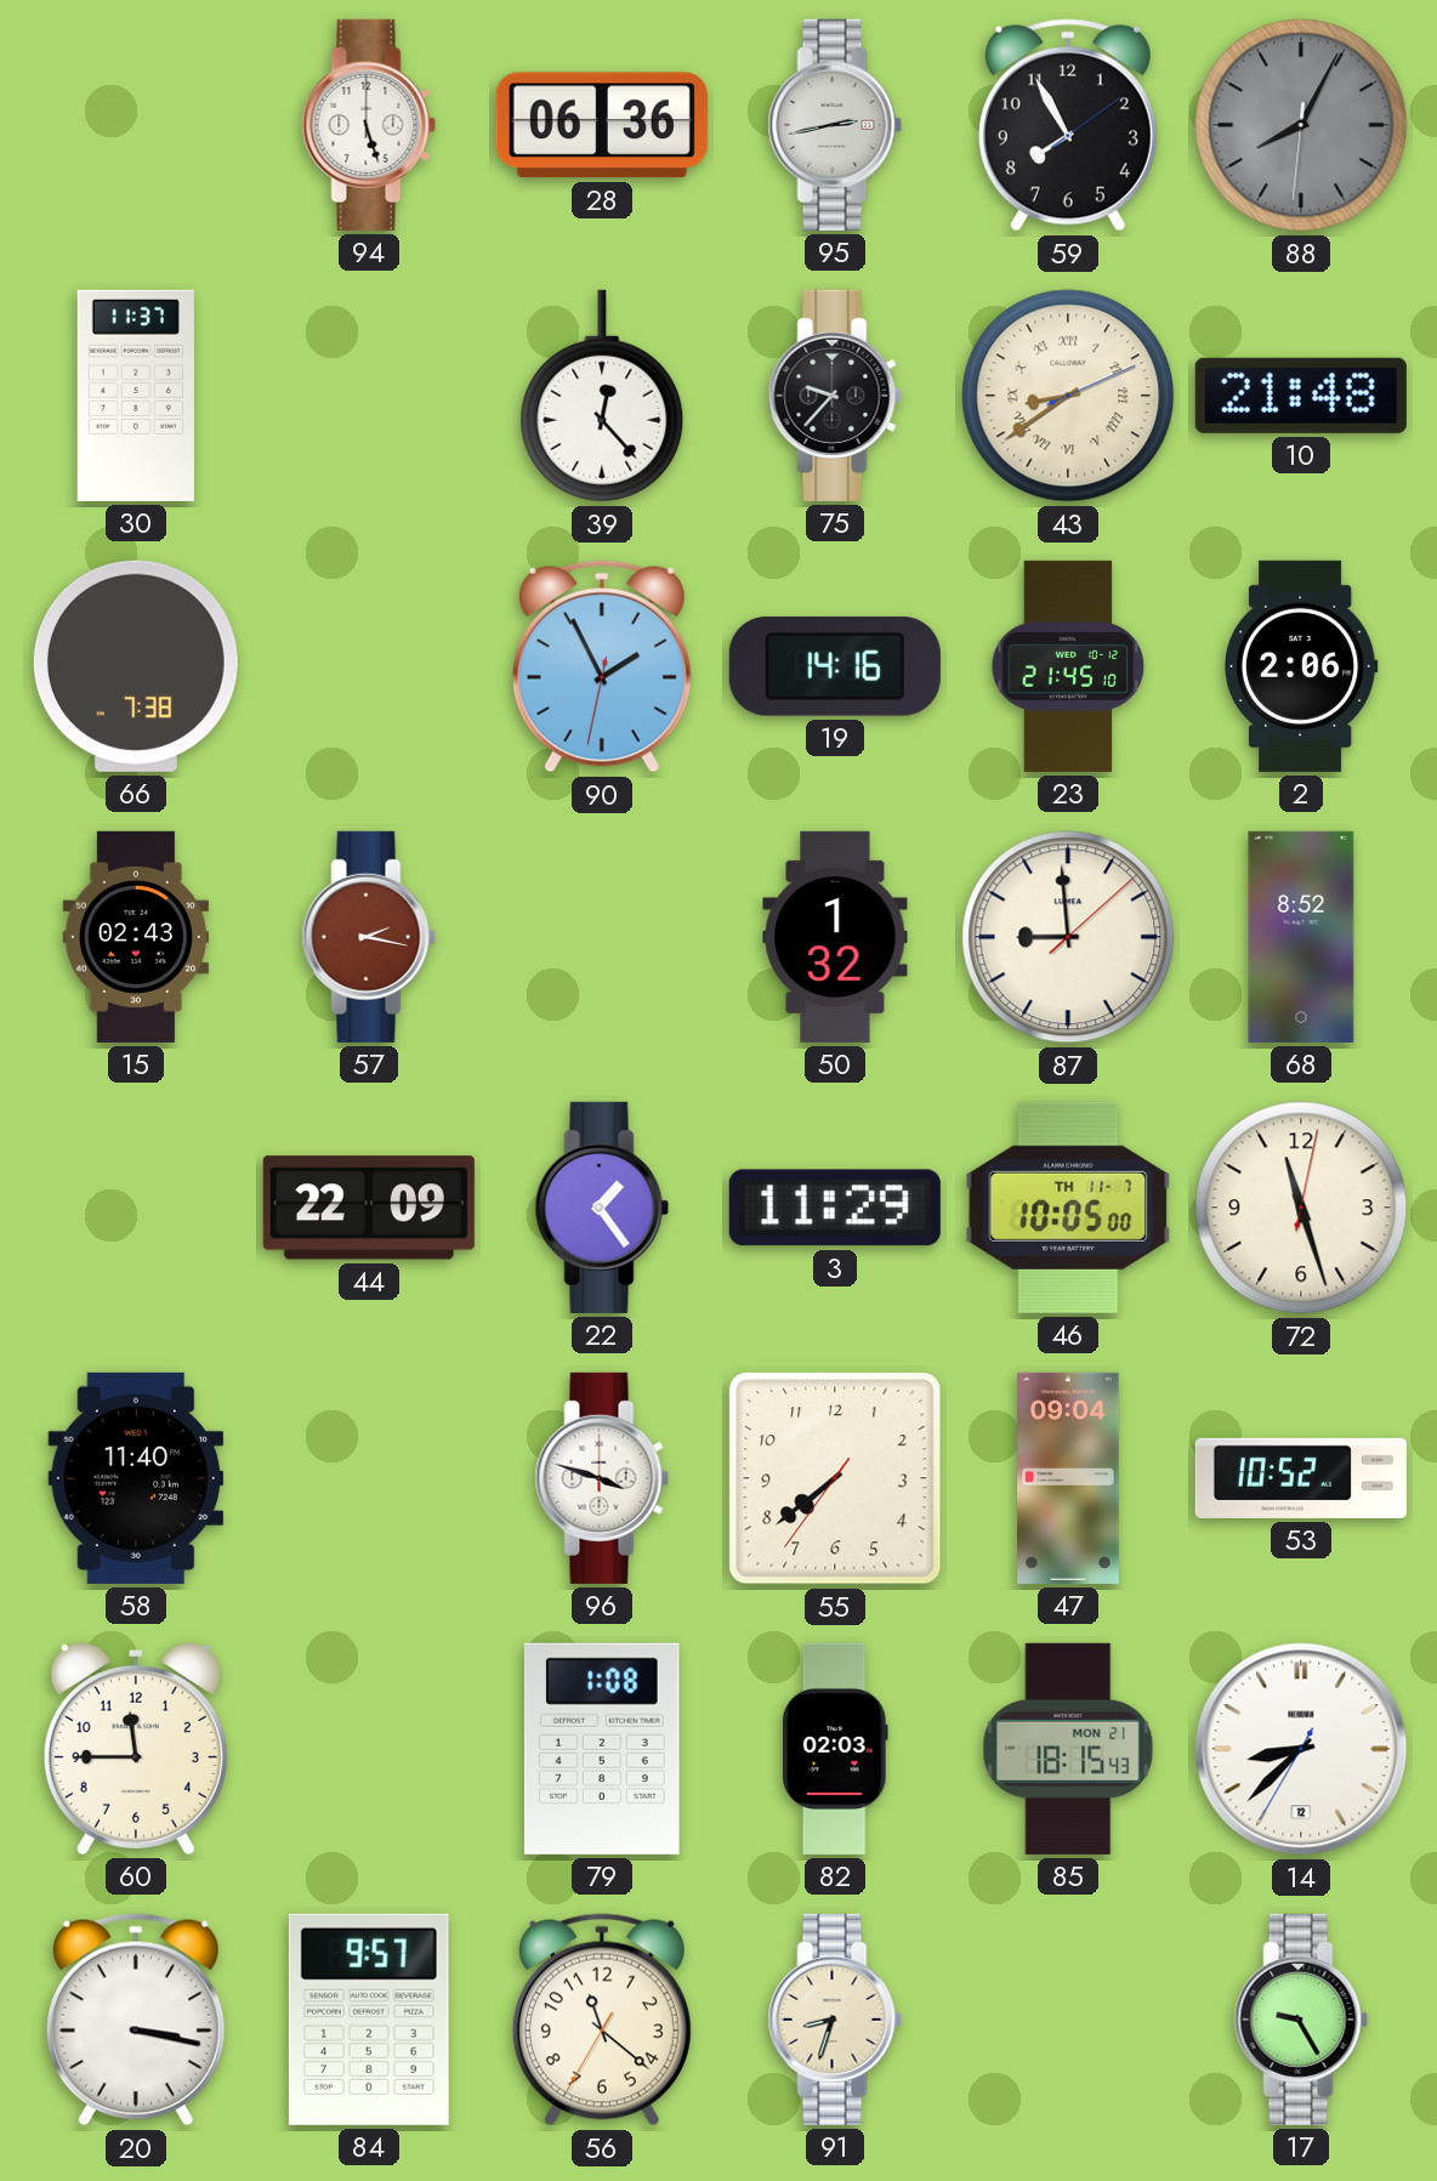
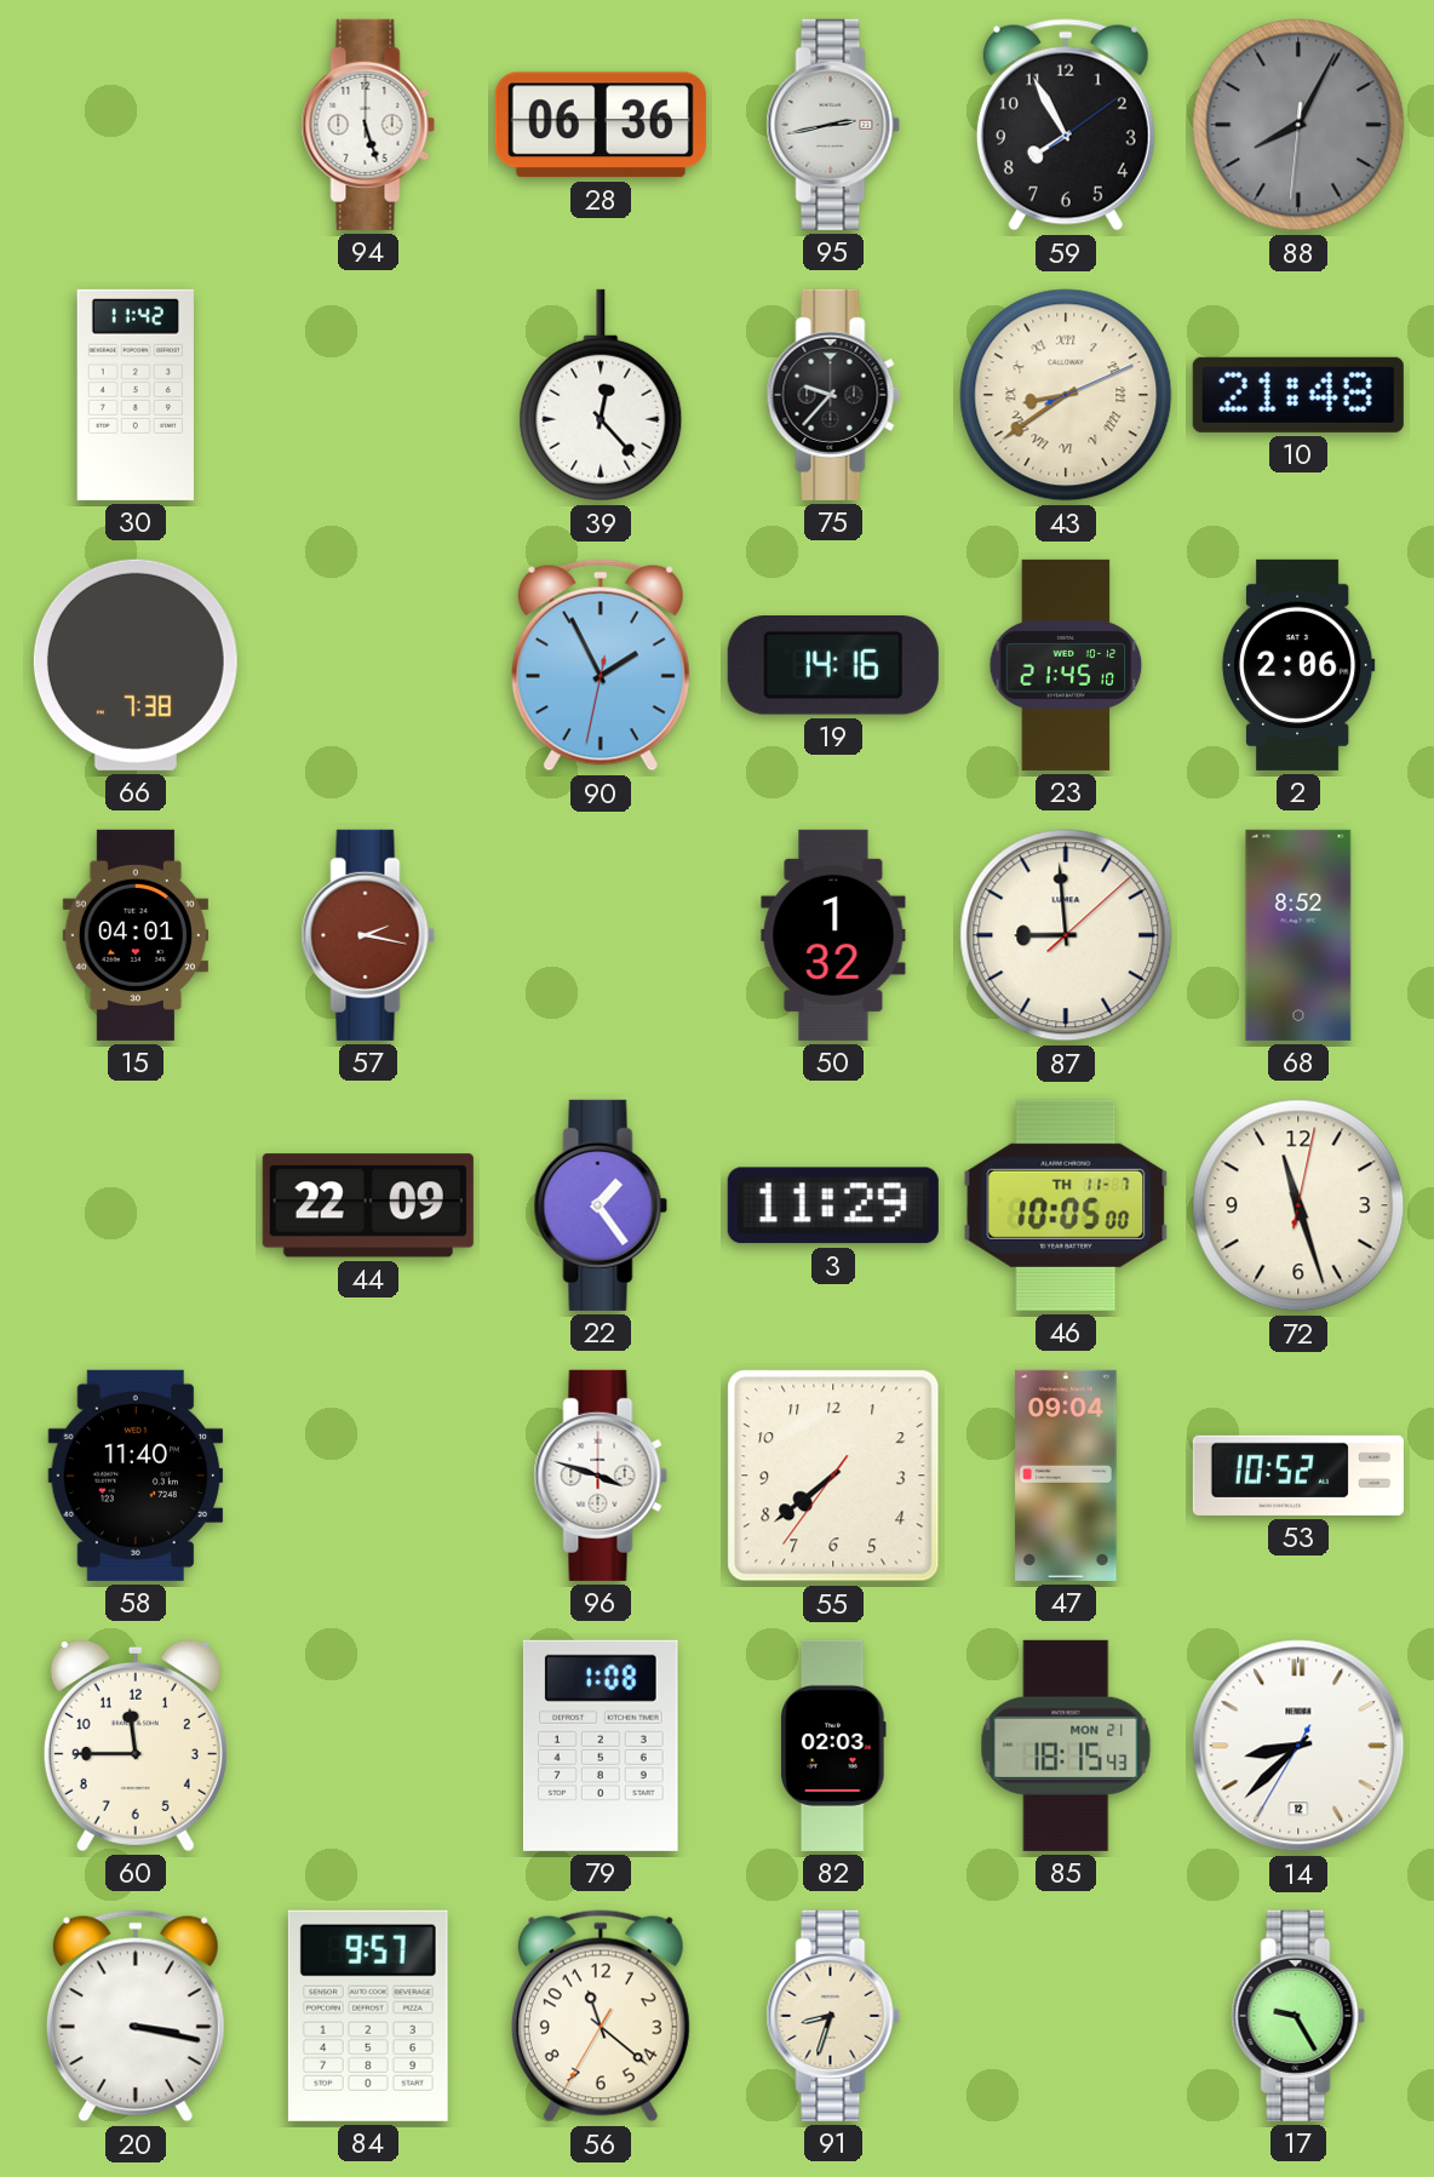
30: 11:37 -> 11:42
15: 02:43 -> 04:01
